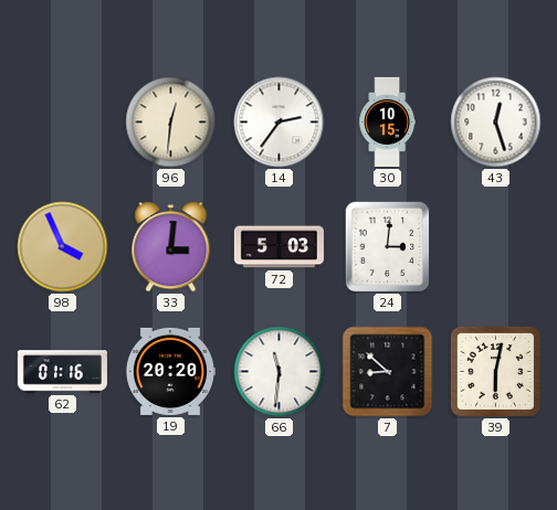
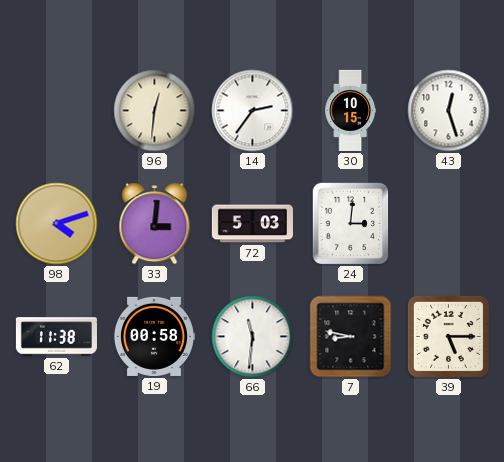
98: 3:56 -> 4:12
62: 01:16 -> 11:38
19: 20:20 -> 00:58
7: 8:52 -> 8:47
39: 6:02 -> 5:15
